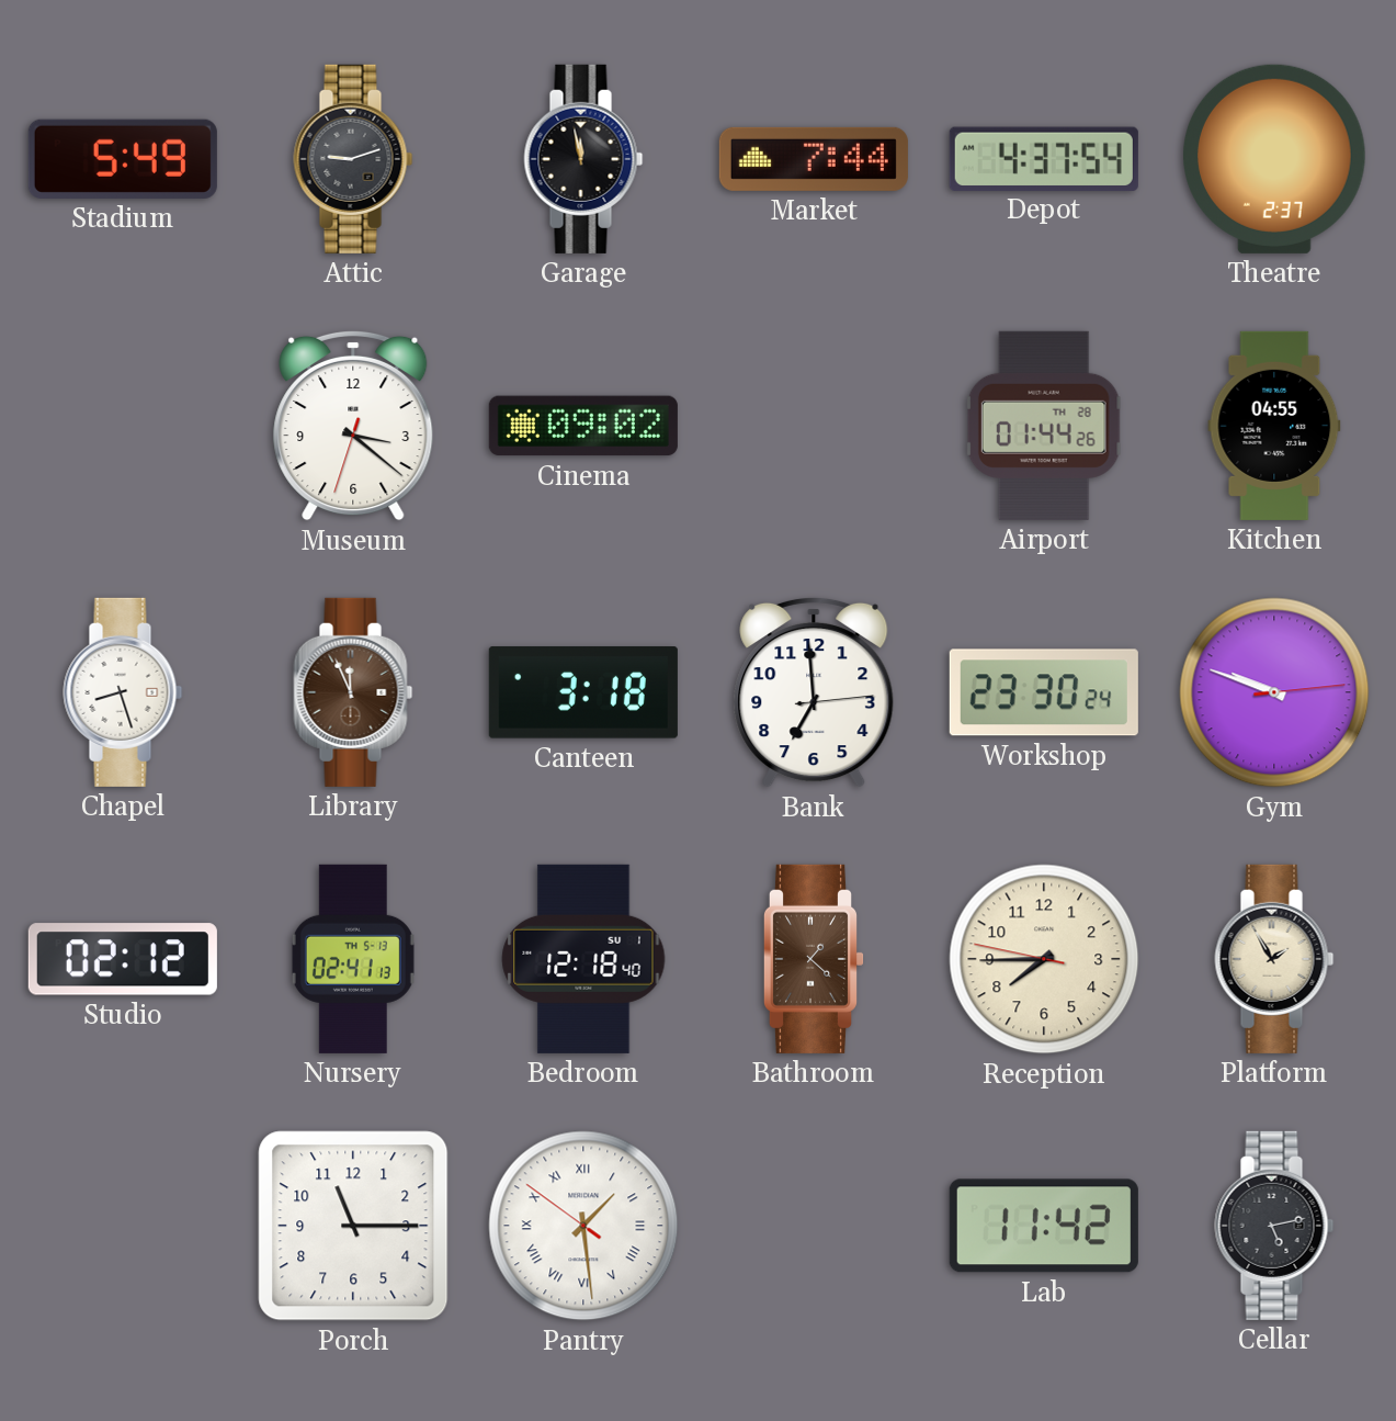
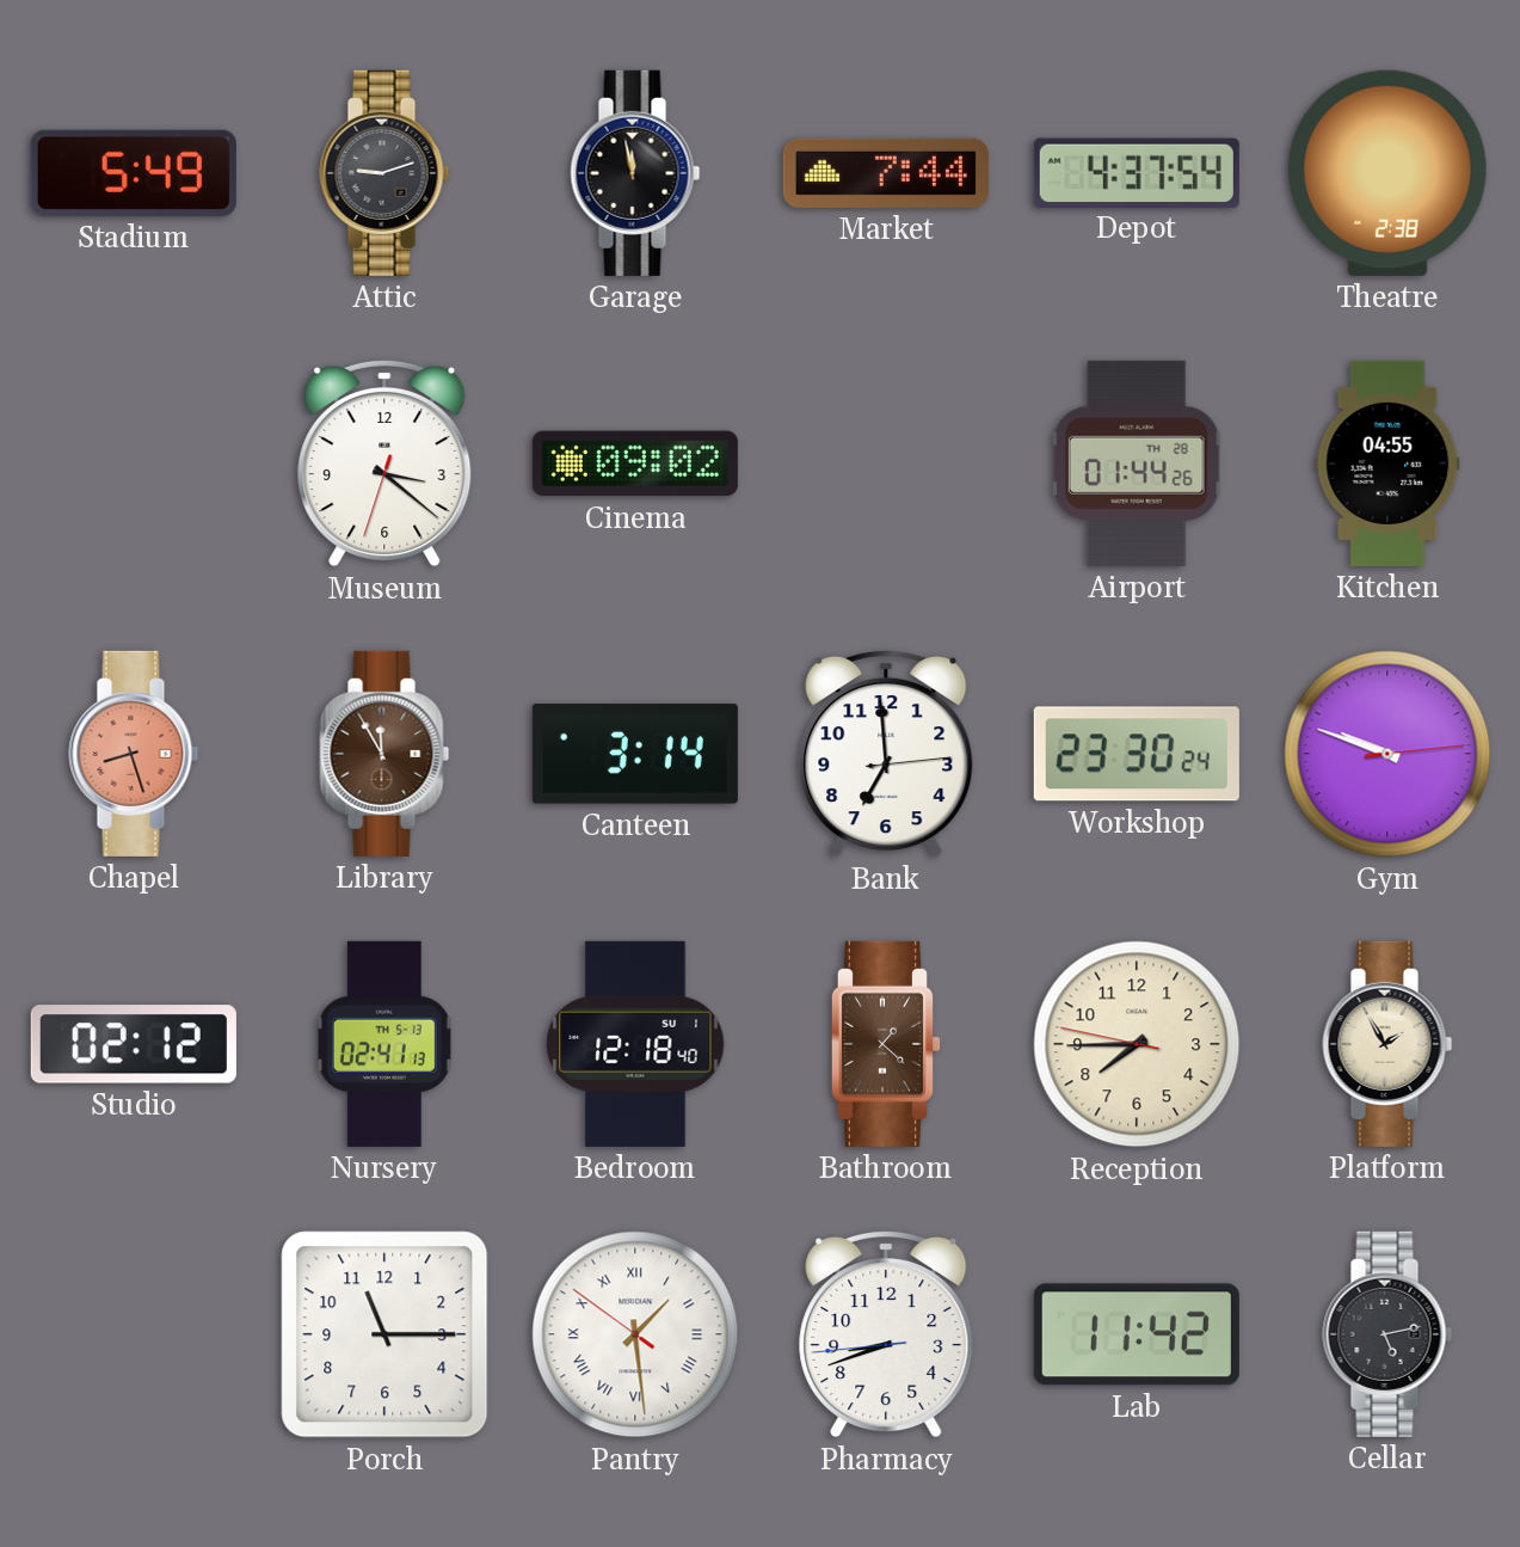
Theatre: 2:37 -> 2:38
Chapel dial: white -> salmon
Library: 11:56 -> 11:55
Canteen: 3:18 -> 3:14
Pharmacy: none -> 8:41
